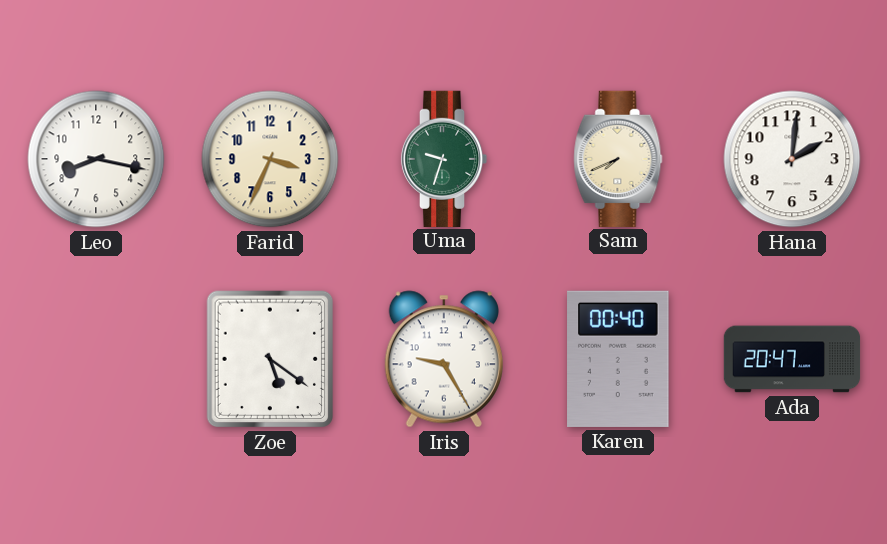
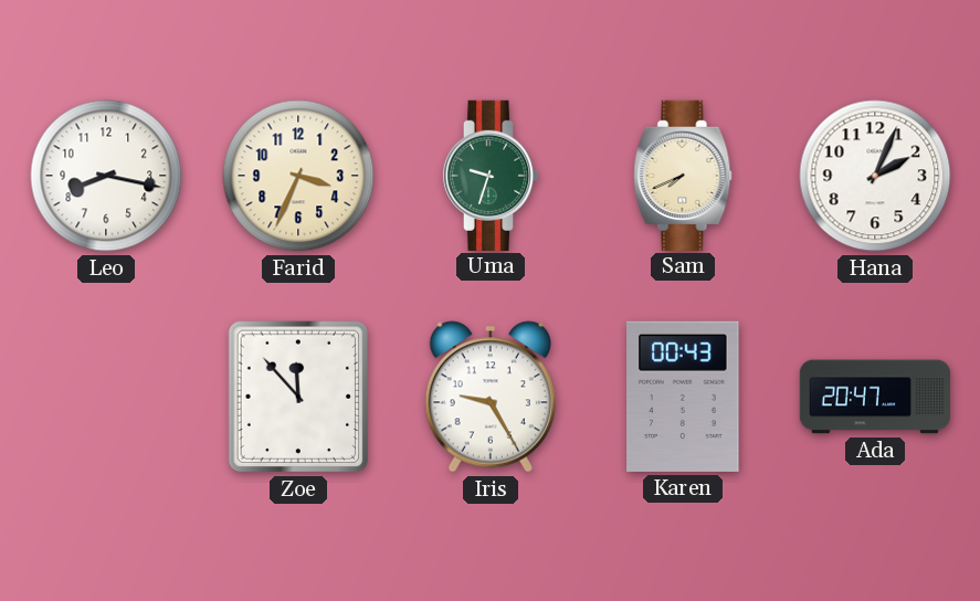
Hana: 2:01 -> 2:04
Zoe: 5:21 -> 11:53
Karen: 00:40 -> 00:43
